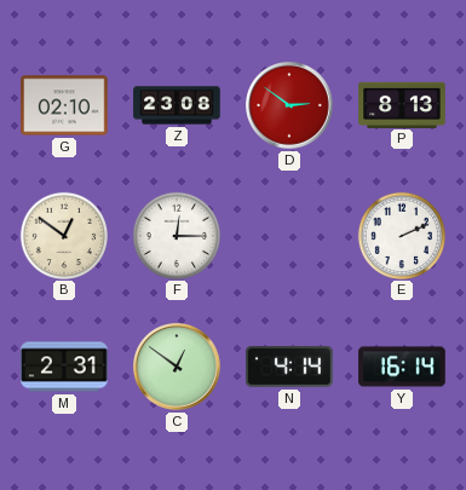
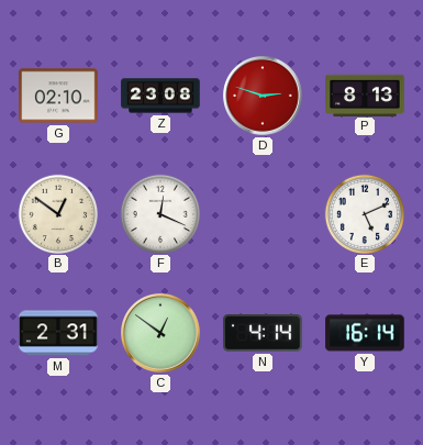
D: 2:51 -> 2:48
F: 12:15 -> 12:19
E: 2:11 -> 5:11
